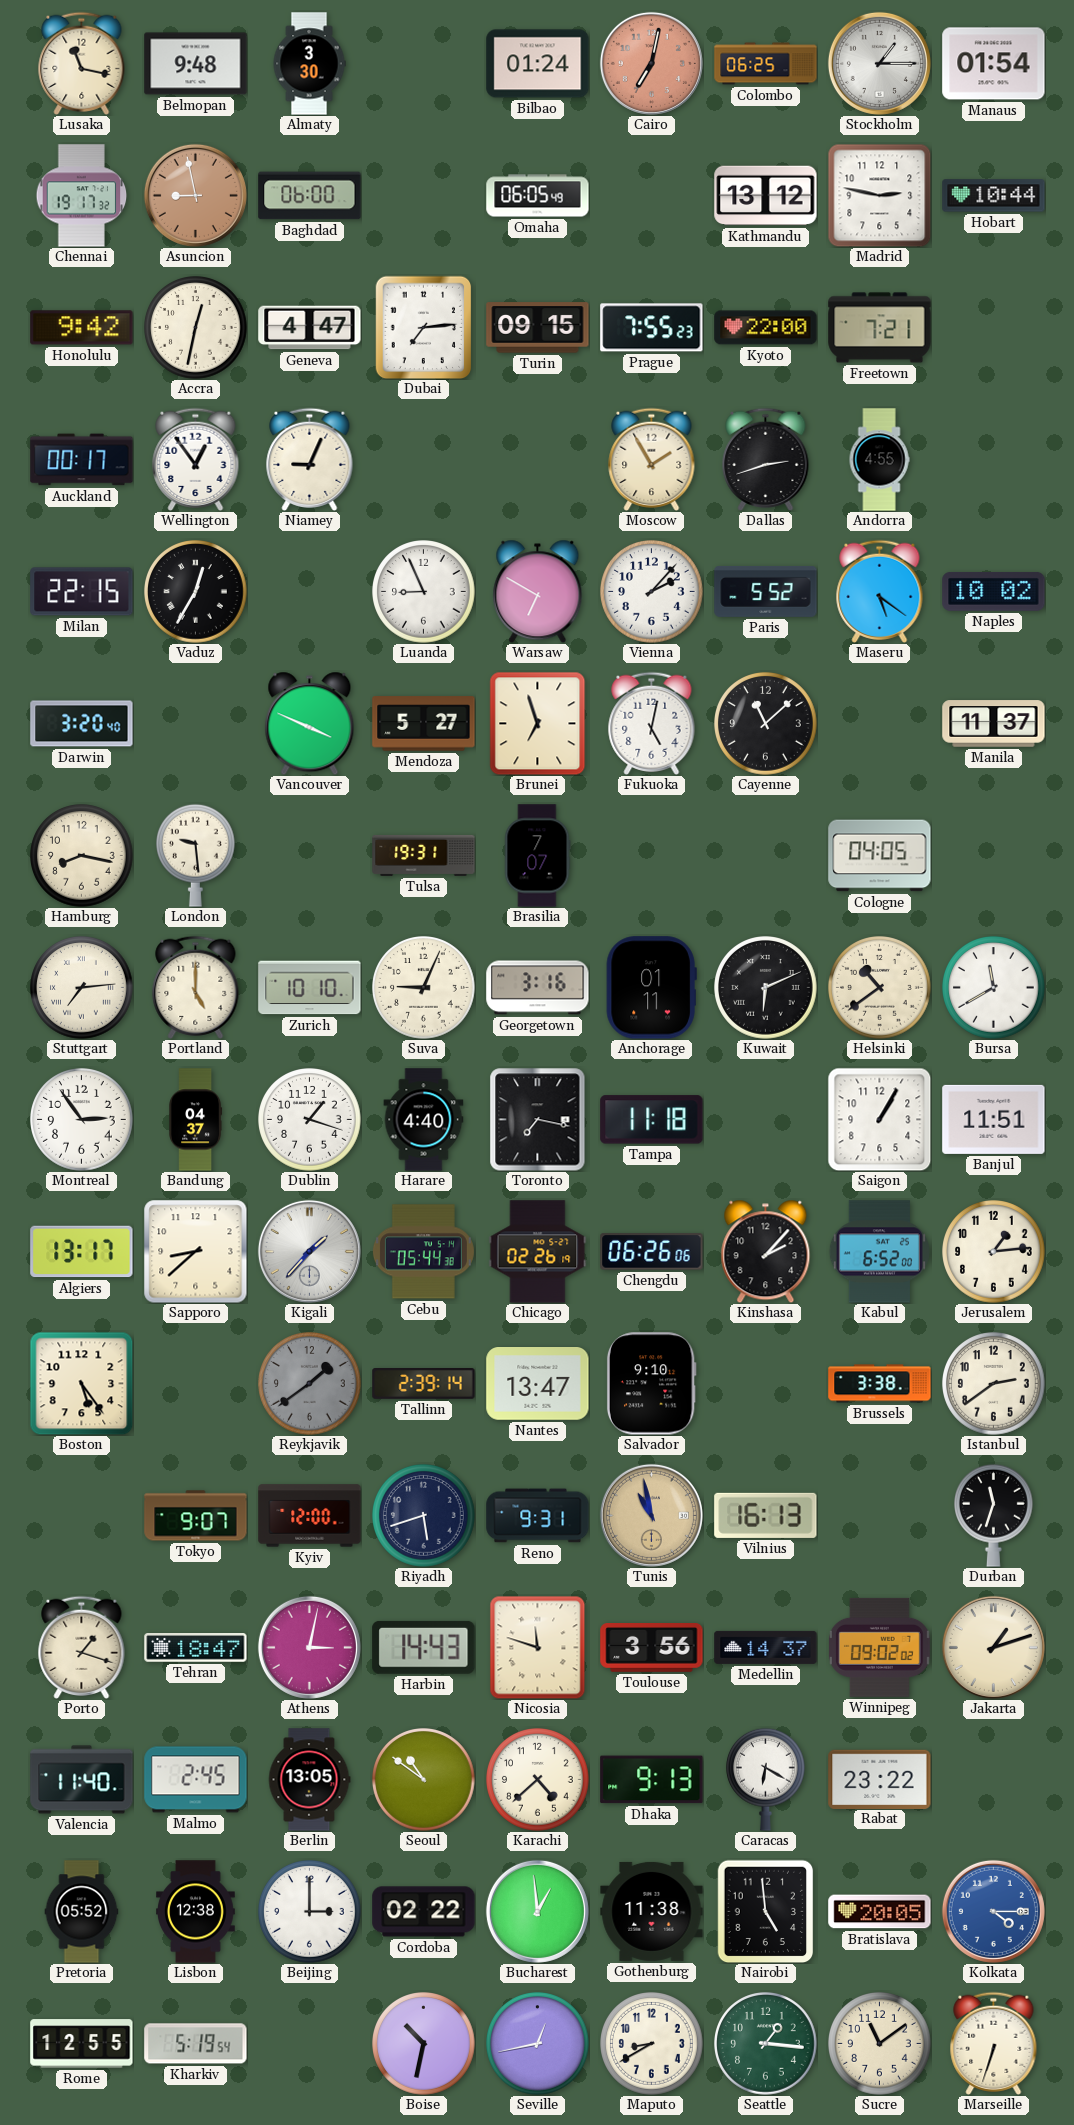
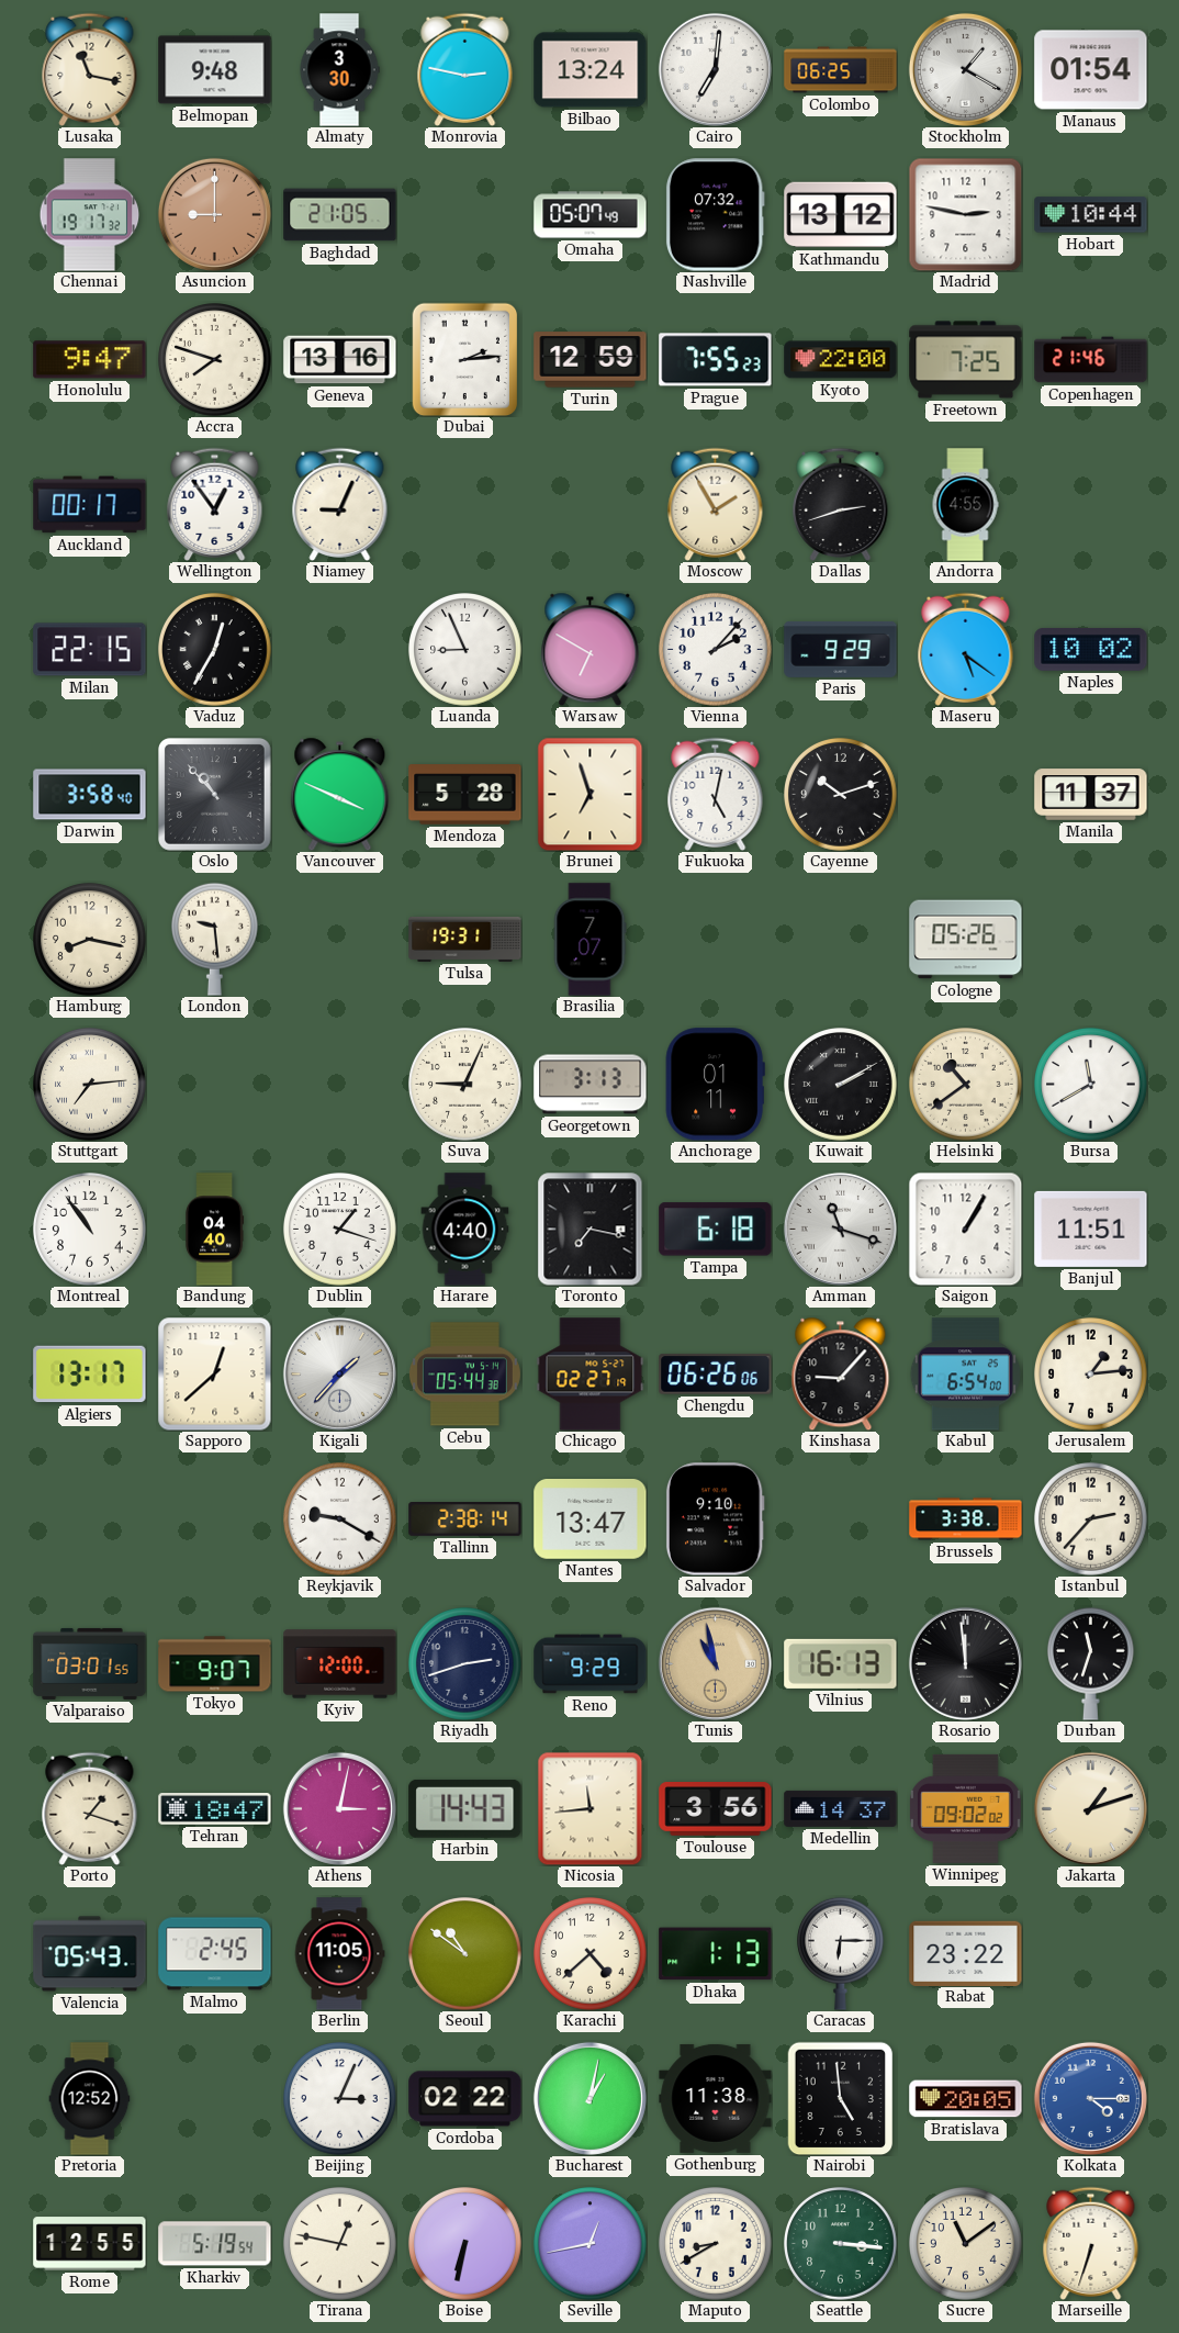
Monrovia: none -> 2:47
Bilbao: 01:24 -> 13:24
Cairo: 7:02 -> 7:01
Cairo dial: salmon -> white
Stockholm: 1:15 -> 1:20
Asuncion: 8:58 -> 9:00
Baghdad: 06:00 -> 21:05
Omaha: 06:05 -> 05:07
Nashville: none -> 07:32
Honolulu: 9:42 -> 9:47
Accra: 12:32 -> 7:48
Geneva: 4:47 -> 13:16
Dubai: 7:14 -> 2:14
Turin: 09:15 -> 12:59
Freetown: 7:21 -> 7:25
Copenhagen: none -> 21:46
Paris: 5:52 -> 9:29
Darwin: 3:20 -> 3:58
Oslo: none -> 10:53
Mendoza: 5:27 -> 5:28
Cayenne: 11:08 -> 10:12
Cologne: 04:05 -> 05:26
Portland: 5:00 -> none
Zurich: 10:10 -> none
Georgetown: 3:16 -> 3:13
Kuwait: 6:11 -> 2:10
Montreal: 2:54 -> 10:54
Bandung: 04:37 -> 04:40
Tampa: 11:18 -> 6:18
Amman: none -> 11:18
Sapporo: 8:38 -> 12:38
Chicago: 02:26 -> 02:27
Kinshasa: 2:07 -> 9:07
Kabul: 6:52 -> 6:54
Boston: 5:24 -> none
Reykjavik: 1:39 -> 9:20
Reykjavik dial: grey -> white
Tallinn: 2:39 -> 2:38
Istanbul: 2:39 -> 2:37
Valparaiso: none -> 03:01
Riyadh: 5:42 -> 2:42
Reno: 9:31 -> 9:29
Rosario: none -> 11:59
Nicosia: 11:48 -> 11:44
Valencia: 11:40 -> 05:43
Berlin: 13:05 -> 11:05
Dhaka: 9:13 -> 1:13
Caracas: 6:20 -> 6:15
Pretoria: 05:52 -> 12:52
Lisbon: 12:38 -> none
Beijing: 3:00 -> 3:04
Bucharest: 12:59 -> 1:02
Tirana: none -> 12:47
Boise: 10:32 -> 6:32
Seattle: 1:16 -> 3:16
